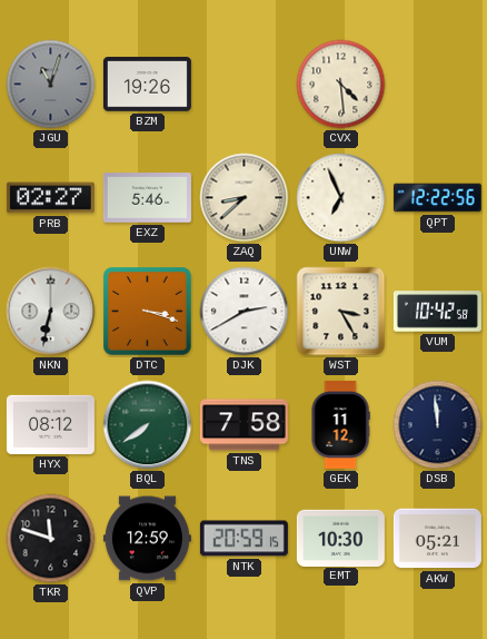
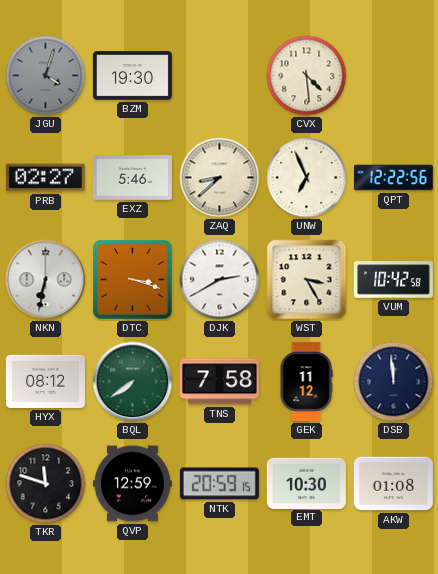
JGU: 11:03 -> 4:03
BZM: 19:26 -> 19:30
AKW: 05:21 -> 01:08
